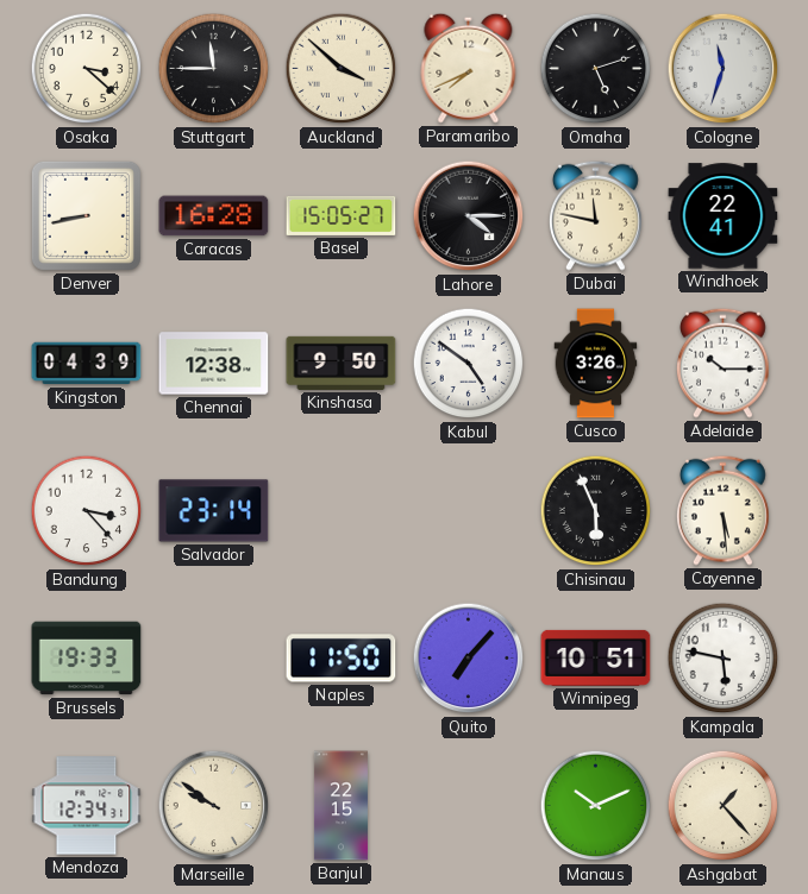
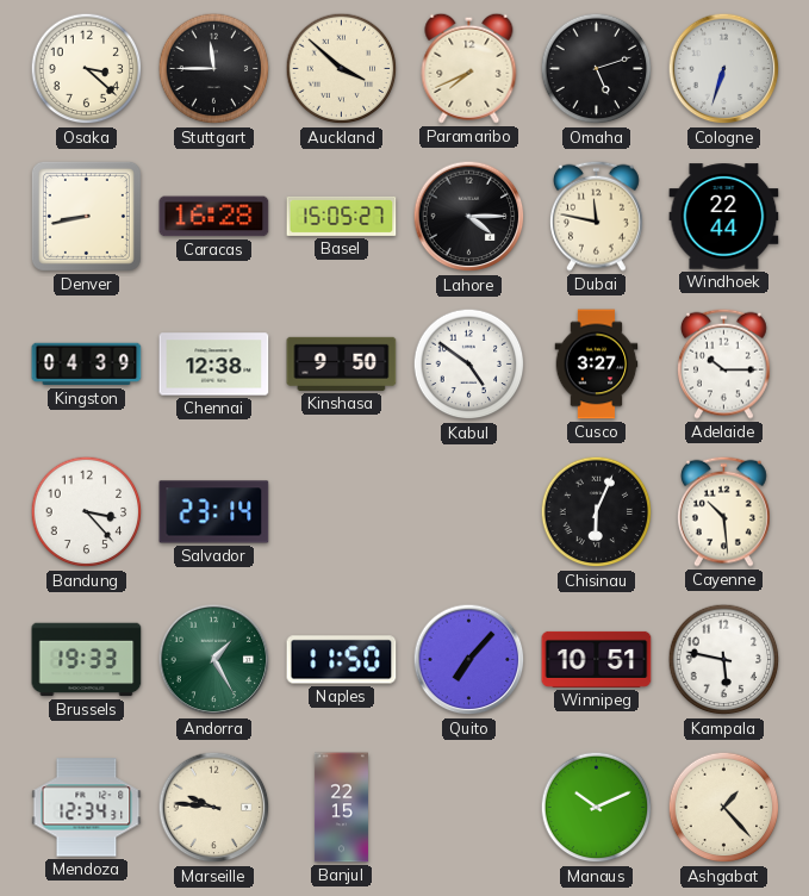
Cologne: 11:33 -> 6:33
Windhoek: 22:41 -> 22:44
Cusco: 3:26 -> 3:27
Chisinau: 5:56 -> 6:04
Cayenne: 5:29 -> 10:29
Andorra: none -> 1:25
Marseille: 9:51 -> 9:46
